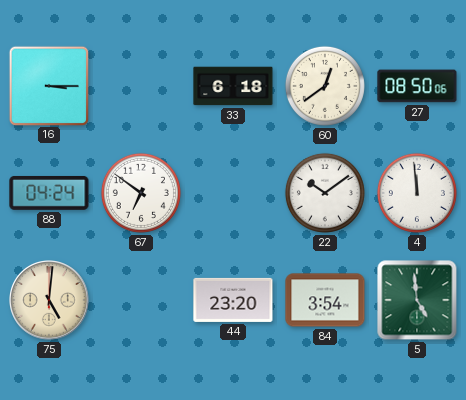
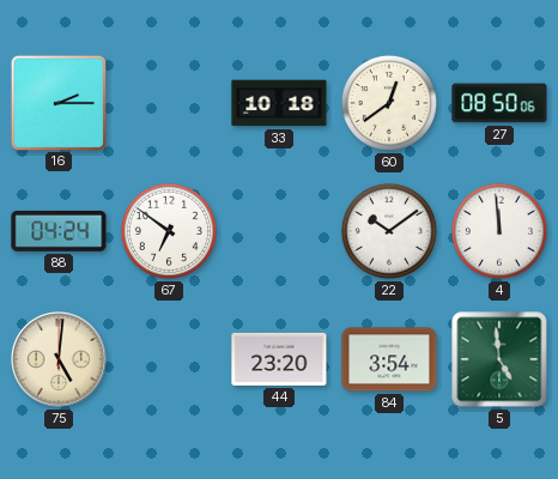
16: 3:15 -> 2:15
33: 6:18 -> 10:18
